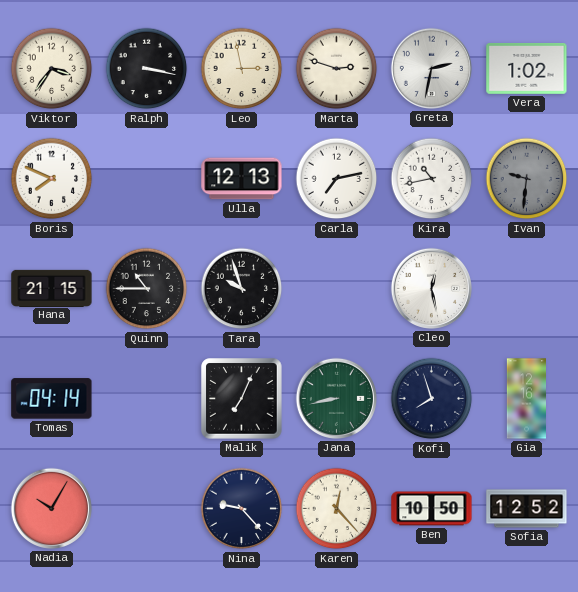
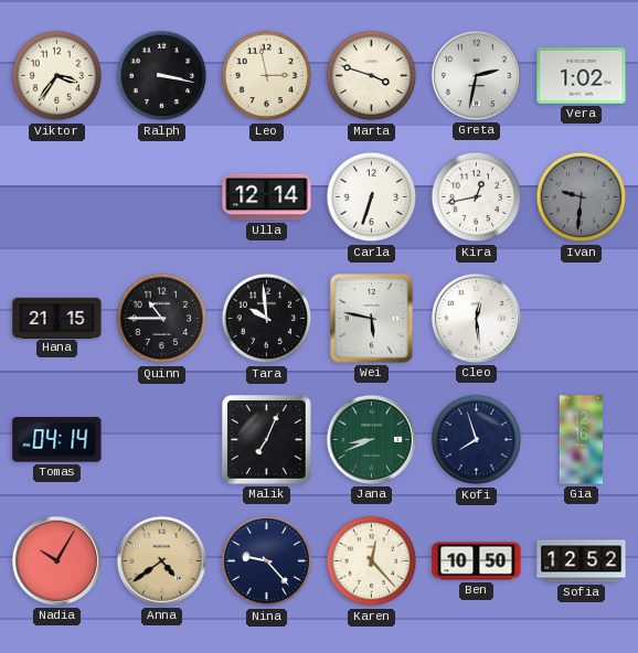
Marta: 2:48 -> 3:48
Boris: 7:49 -> none
Ulla: 12:13 -> 12:14
Carla: 7:13 -> 6:33
Kira: 10:43 -> 12:43
Tara: 9:57 -> 9:59
Wei: none -> 5:47
Cleo: 12:28 -> 12:29
Jana: 8:43 -> 8:41
Anna: none -> 4:39
